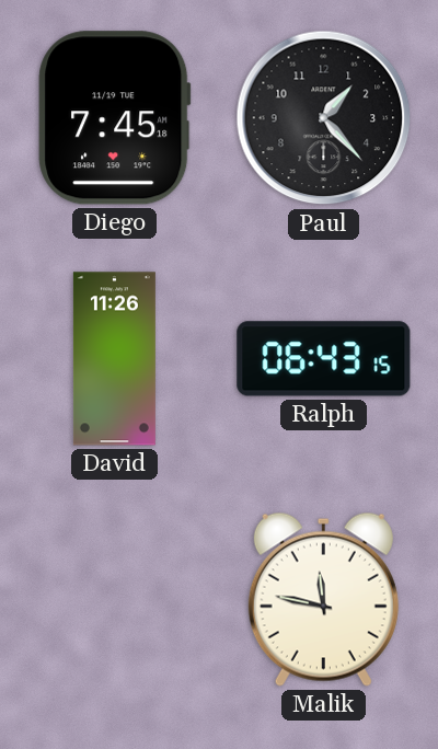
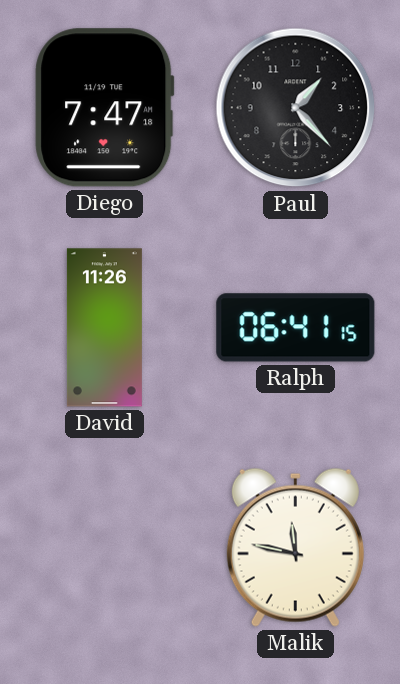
Diego: 7:45 -> 7:47
Ralph: 06:43 -> 06:41
